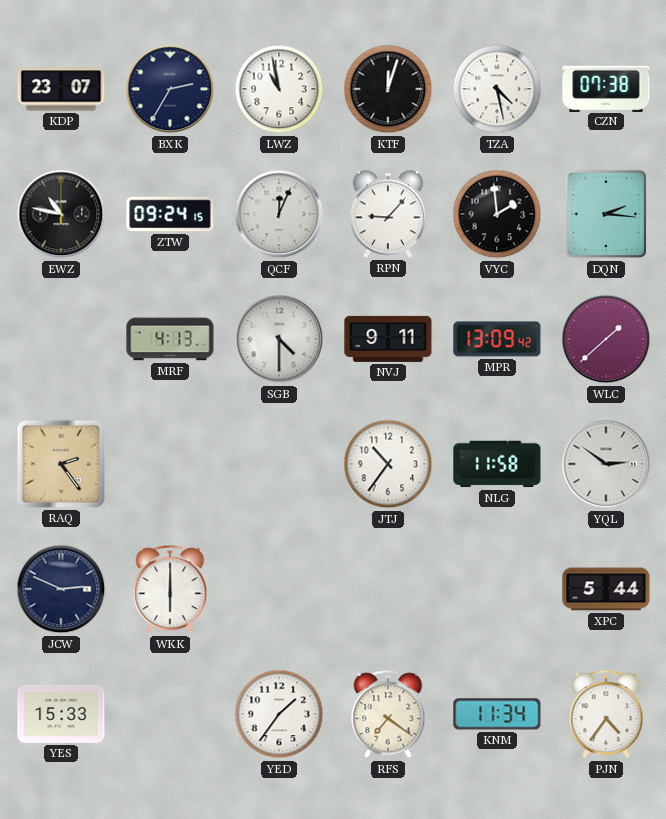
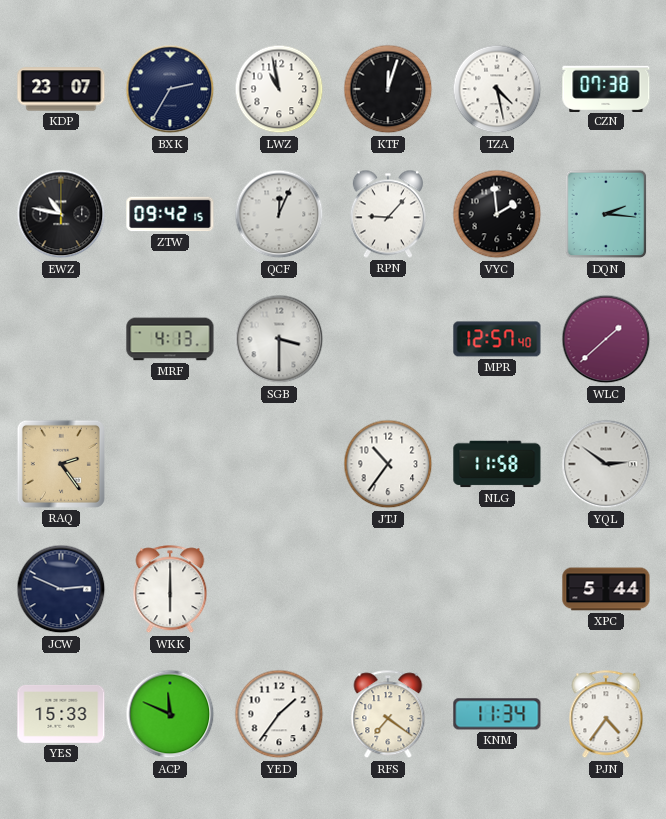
ZTW: 09:24 -> 09:42
SGB: 4:30 -> 3:30
NVJ: 9:11 -> none
MPR: 13:09 -> 12:57
ACP: none -> 11:49
